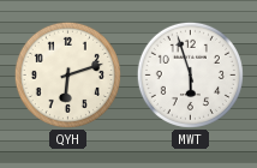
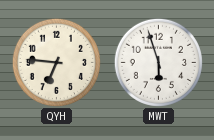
QYH: 6:12 -> 6:46
